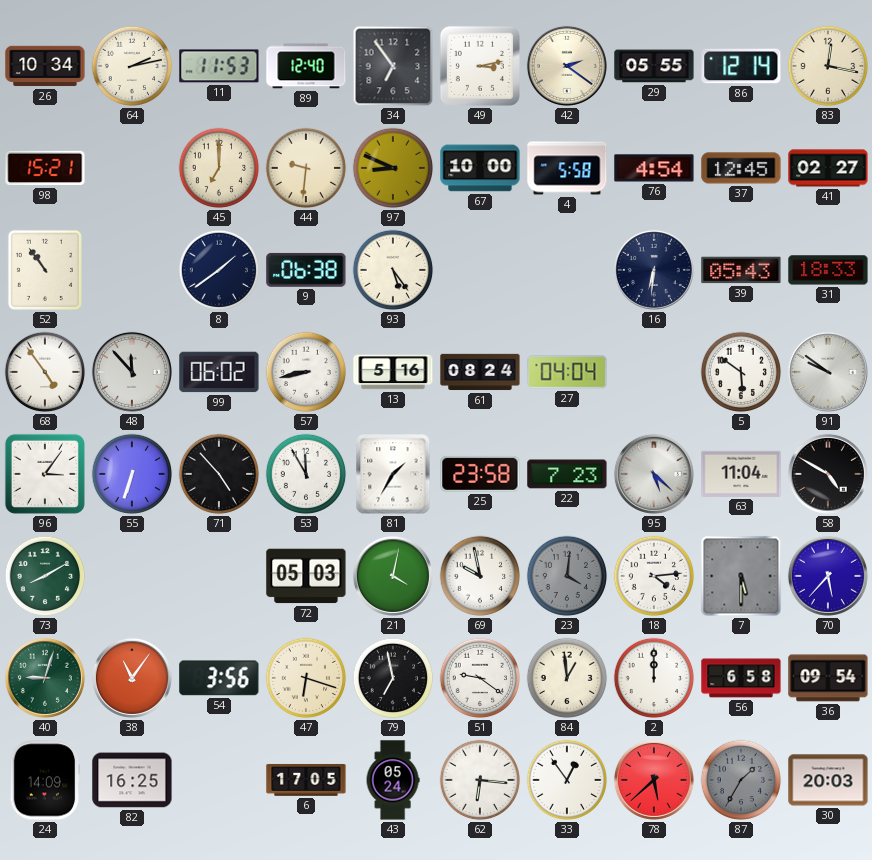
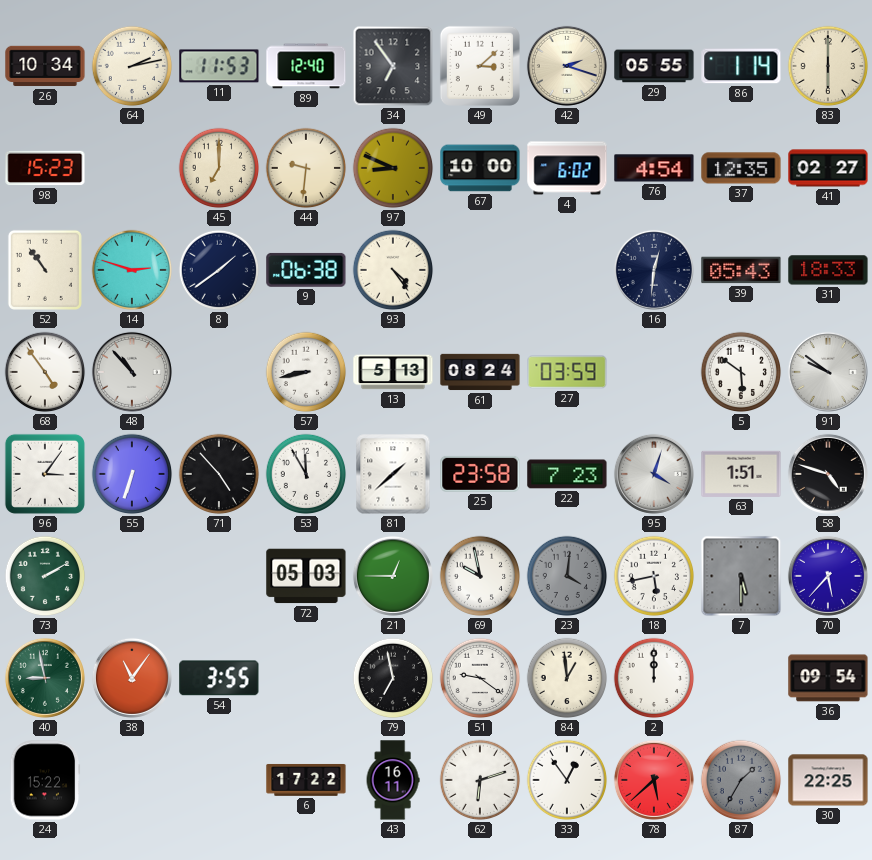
49: 3:13 -> 3:08
42: 2:21 -> 2:18
86: 12:14 -> 1:14
83: 12:17 -> 6:00
98: 15:21 -> 15:23
4: 5:58 -> 6:02
37: 12:45 -> 12:35
14: none -> 2:48
93: 5:24 -> 4:24
16: 6:31 -> 12:31
48: 11:53 -> 10:53
99: 06:02 -> none
13: 5:16 -> 5:13
27: 04:04 -> 03:59
81: 1:35 -> 1:38
95: 5:22 -> 4:03
63: 11:04 -> 1:51
58: 4:50 -> 4:48
73: 8:10 -> 2:10
21: 4:02 -> 12:45
18: 4:14 -> 5:43
40: 9:03 -> 8:58
54: 3:56 -> 3:55
47: 6:18 -> none
56: 6:58 -> none
24: 14:09 -> 15:22
82: 16:25 -> none
6: 17:05 -> 17:22
43: 05:24 -> 16:11
62: 6:16 -> 6:12
30: 20:03 -> 22:25
